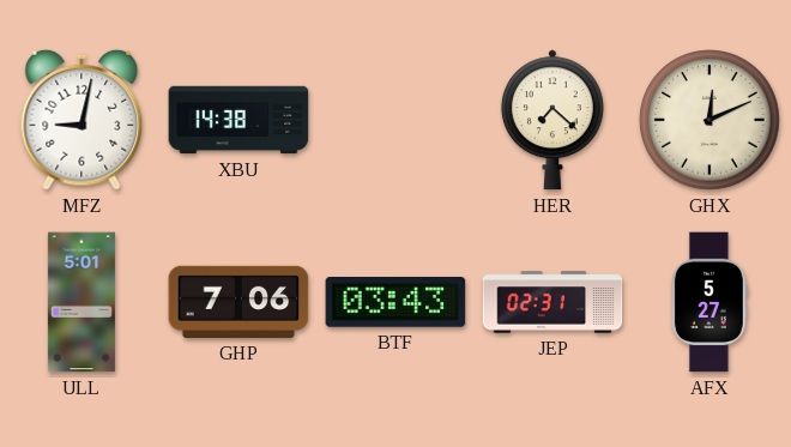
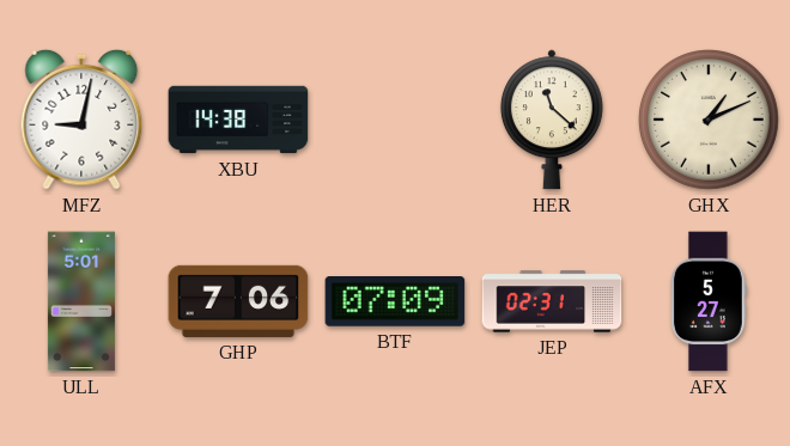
HER: 7:22 -> 11:22
GHX: 12:11 -> 1:11
BTF: 03:43 -> 07:09
